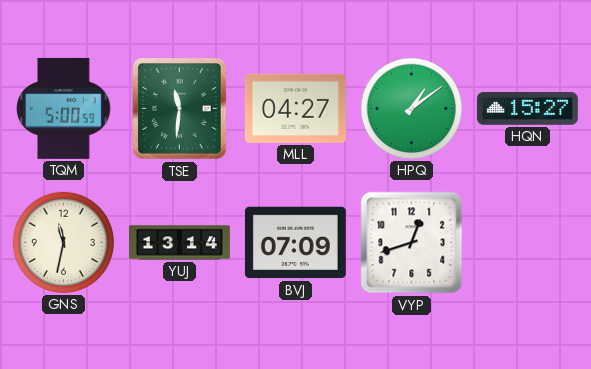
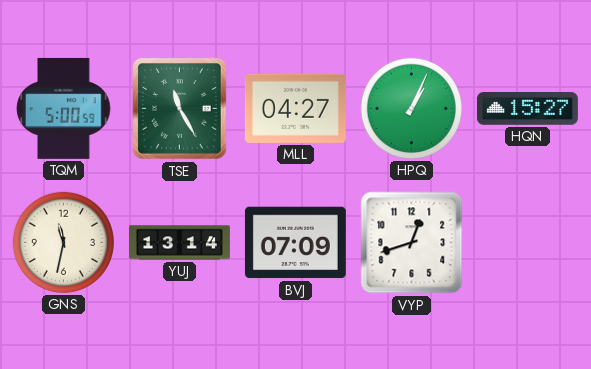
TSE: 11:31 -> 11:25
HPQ: 1:09 -> 1:04
